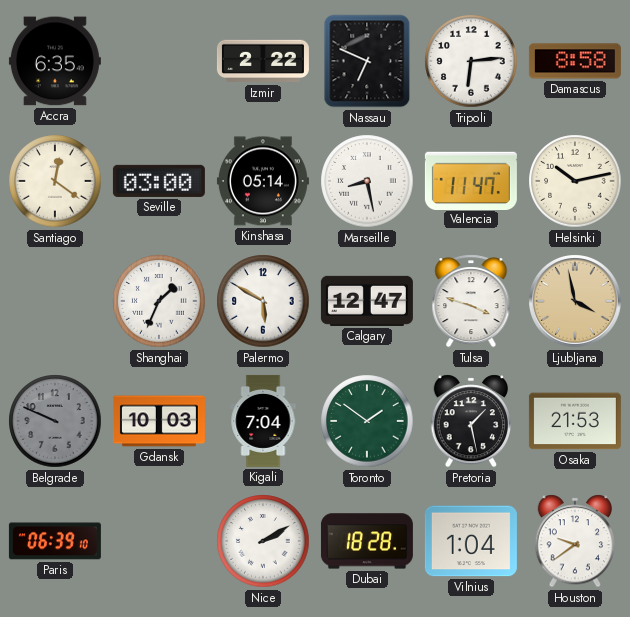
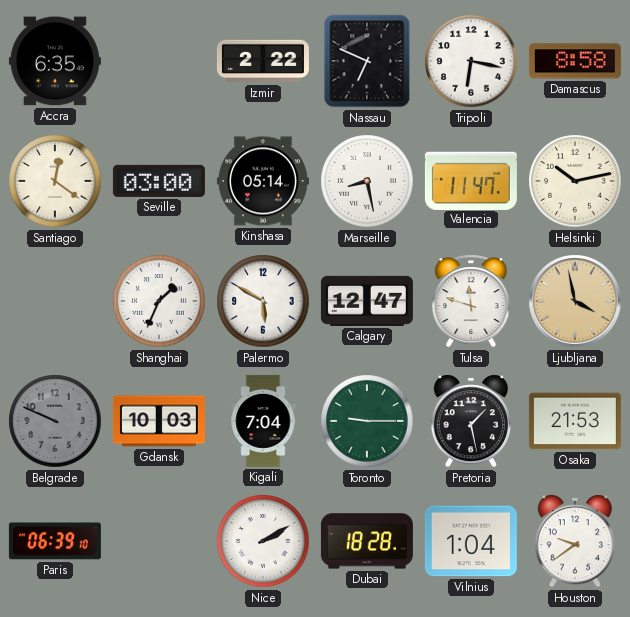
Tripoli: 6:14 -> 6:17
Tulsa: 3:48 -> 11:48
Toronto: 1:51 -> 9:15
